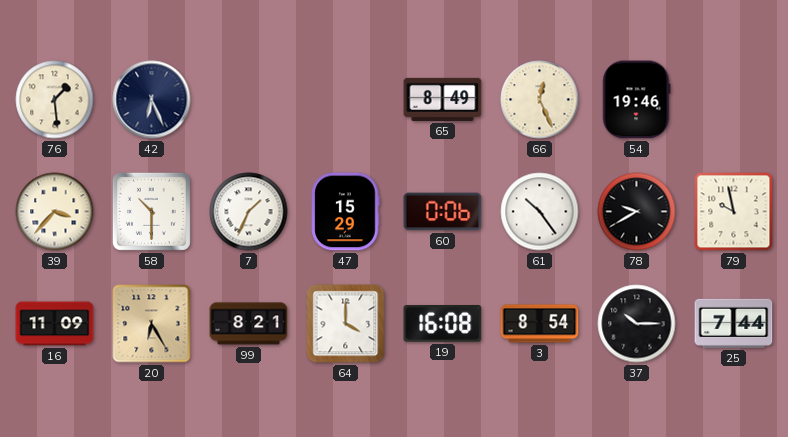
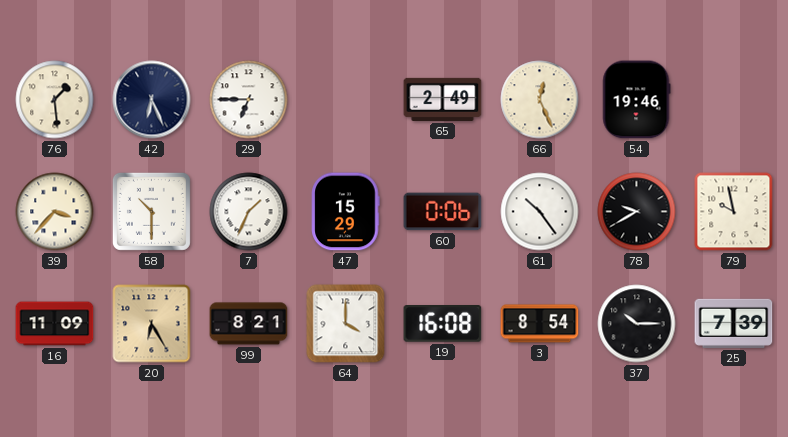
29: none -> 6:45
65: 8:49 -> 2:49
25: 7:44 -> 7:39
